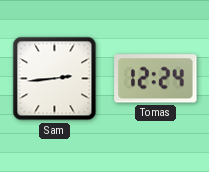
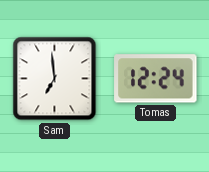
Sam: 2:44 -> 6:59
